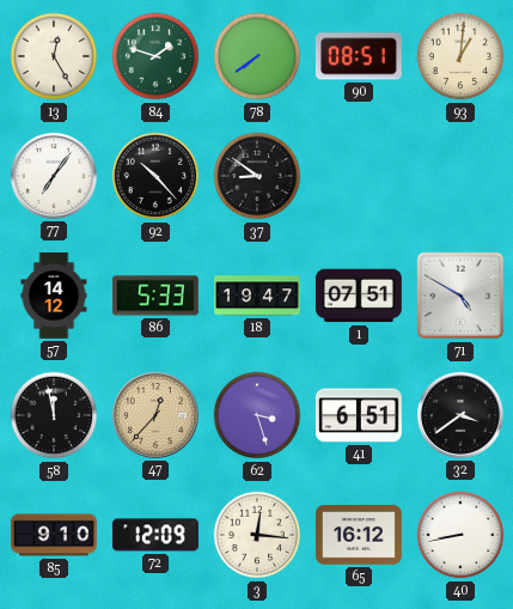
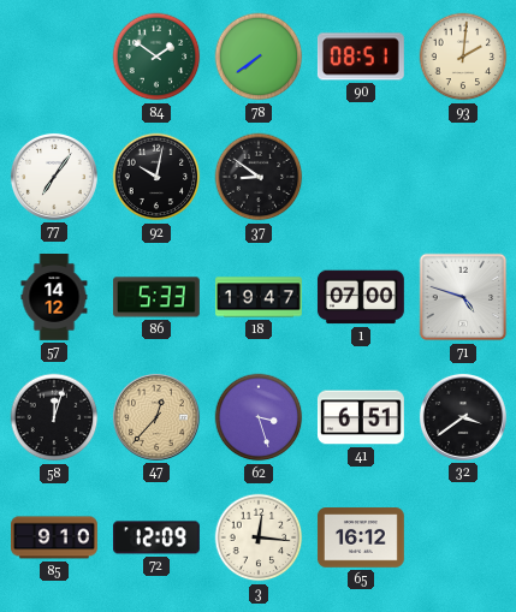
13: 12:25 -> none
84: 1:48 -> 1:51
93: 1:01 -> 2:01
92: 10:23 -> 10:02
1: 07:51 -> 07:00
71: 4:50 -> 4:48
58: 11:58 -> 12:03
40: 8:43 -> none
